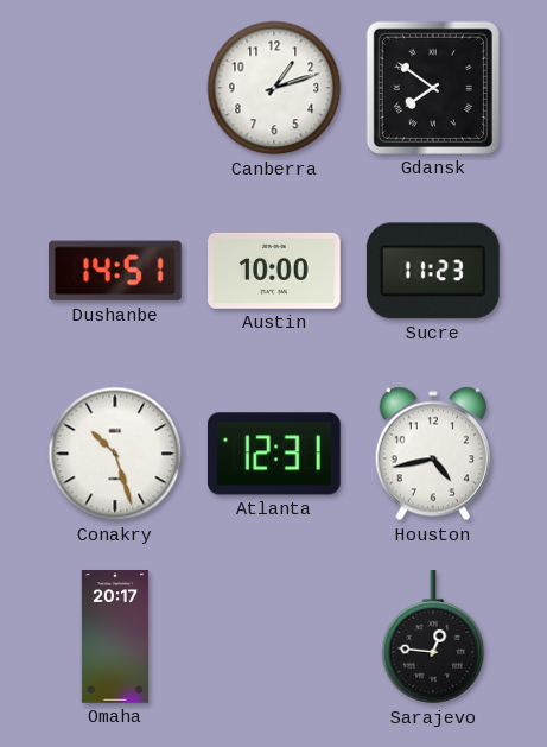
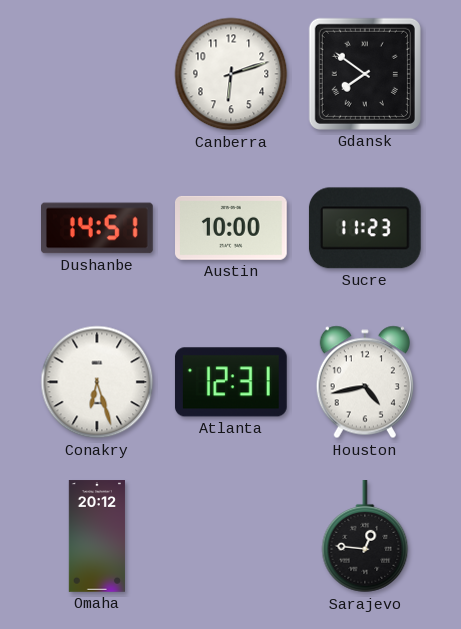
Canberra: 1:12 -> 6:12
Conakry: 10:27 -> 6:27
Omaha: 20:17 -> 20:12
